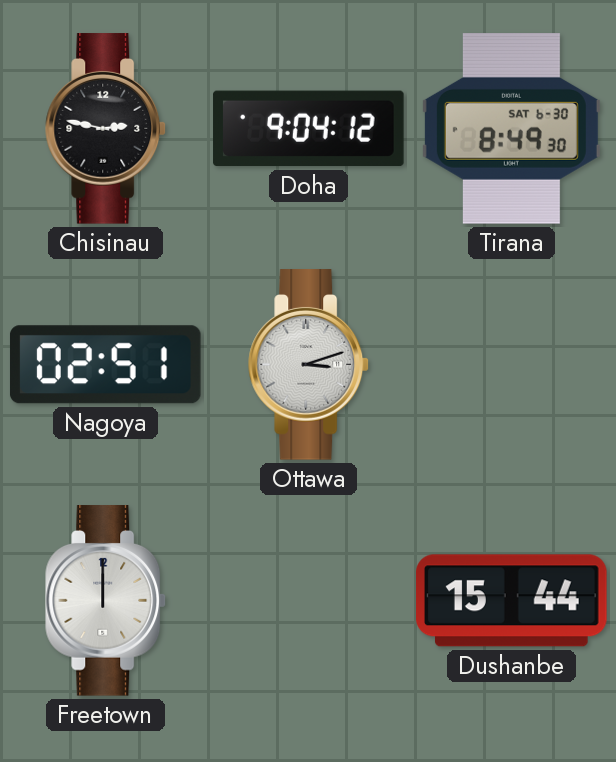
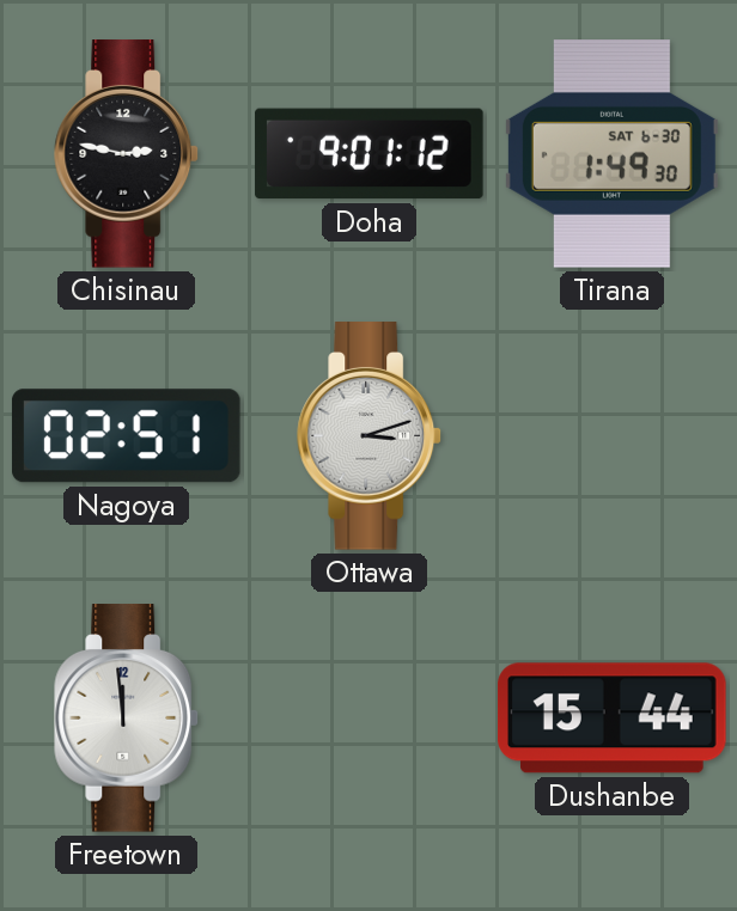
Doha: 9:04 -> 9:01
Tirana: 8:49 -> 1:49
Freetown: 12:00 -> 11:59
